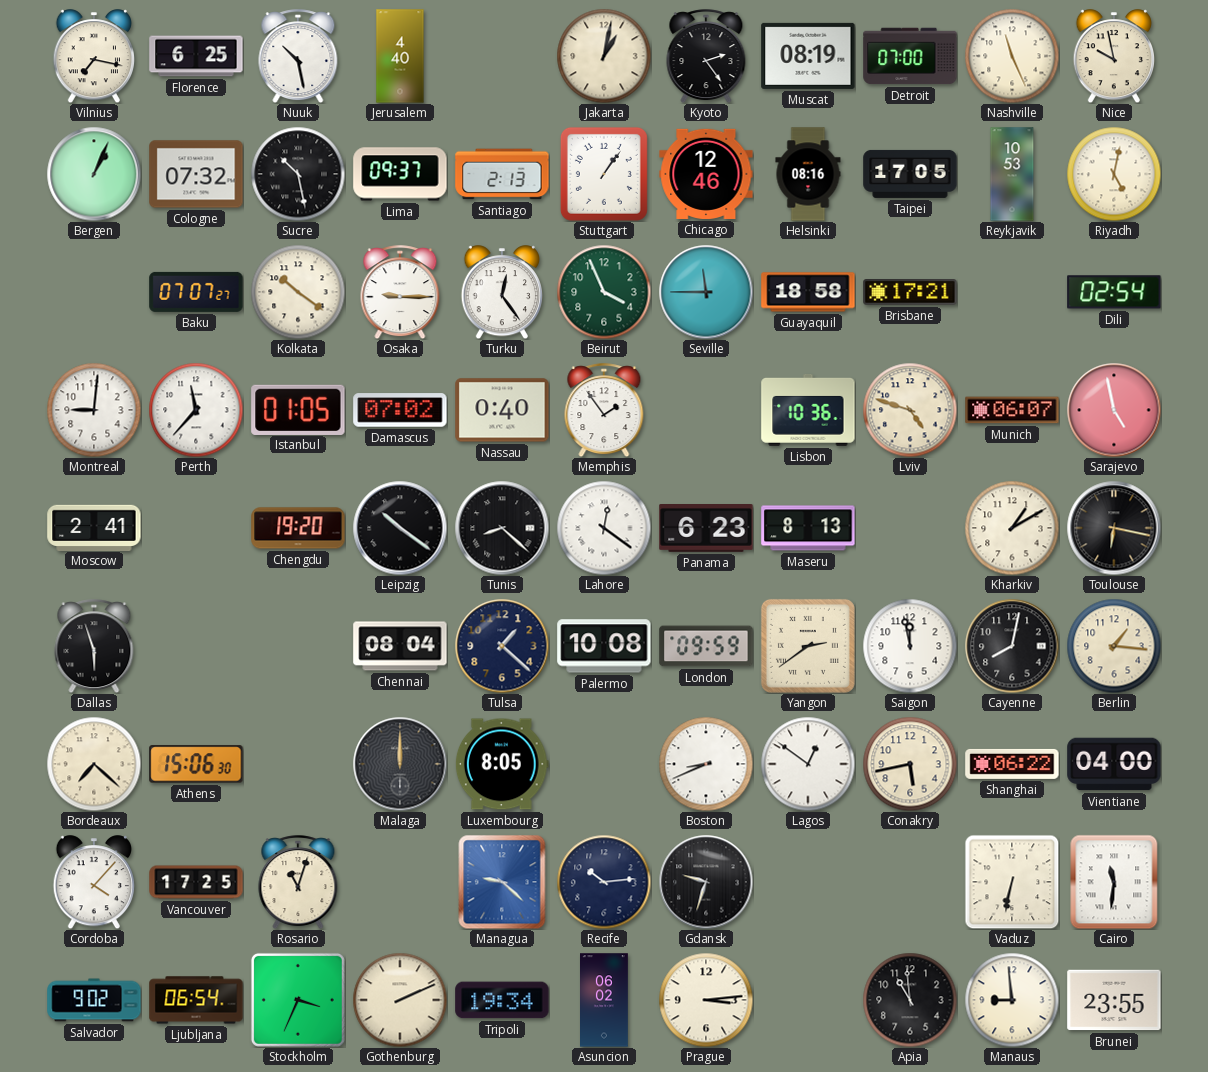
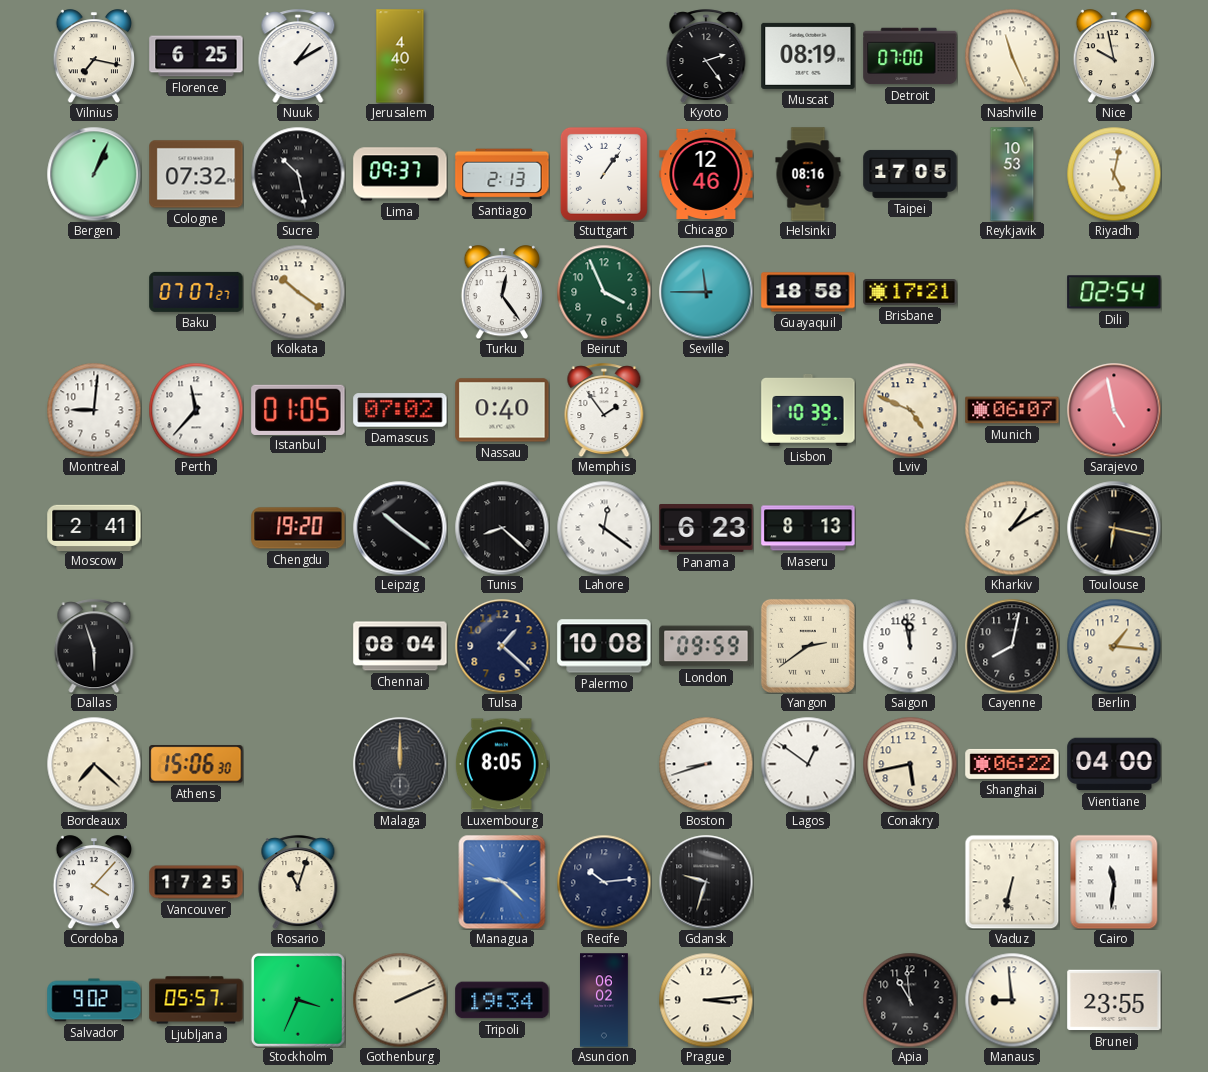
Nuuk: 10:28 -> 1:10
Jakarta: 1:02 -> none
Osaka: 9:15 -> none
Lisbon: 10:36 -> 10:39
Lviv: 4:48 -> 4:49
Boston: 8:41 -> 8:42
Ljubljana: 06:54 -> 05:57
